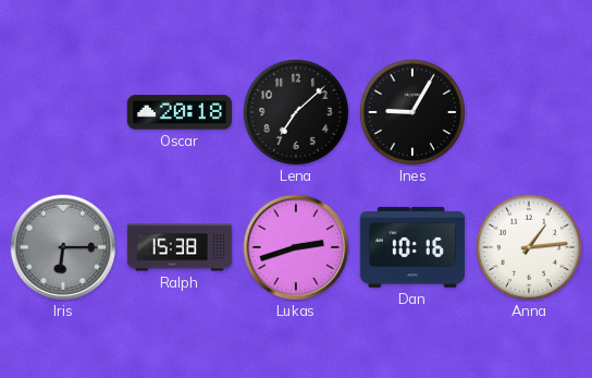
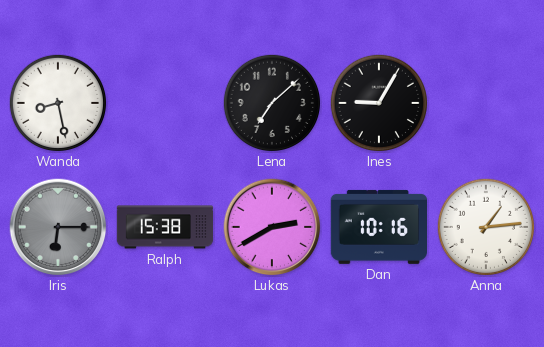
Wanda: none -> 8:28
Oscar: 20:18 -> none
Lukas: 2:42 -> 2:40
